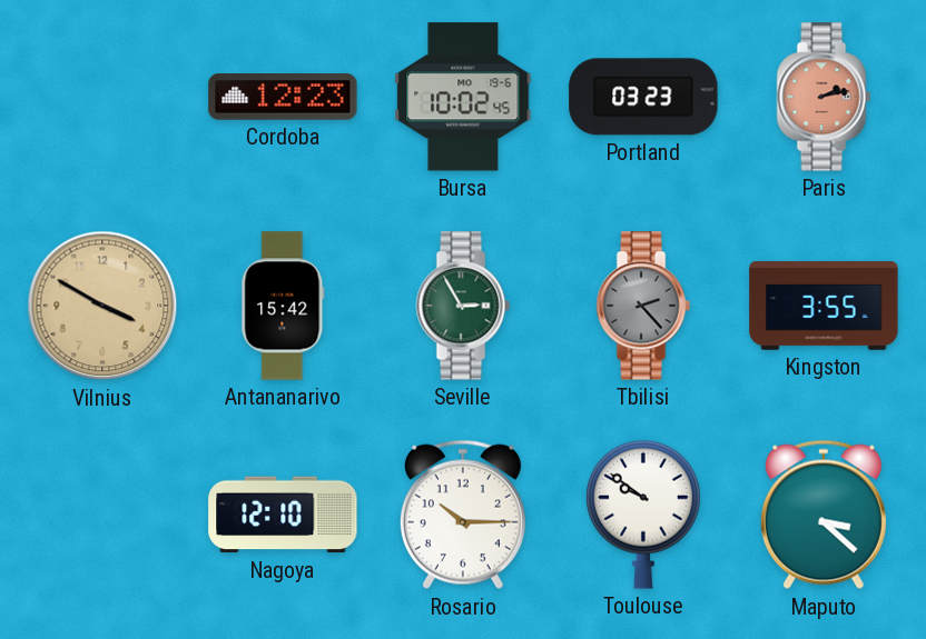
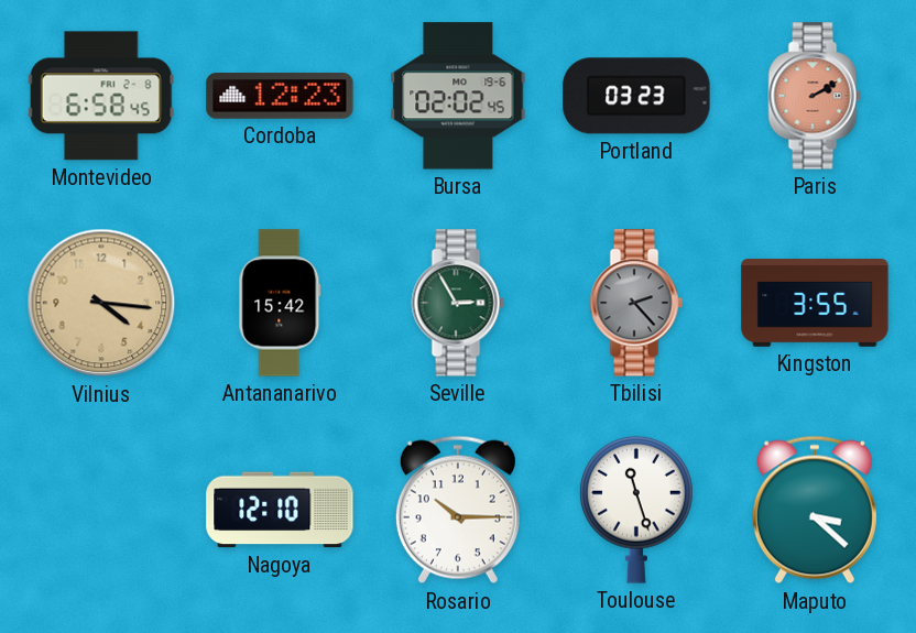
Montevideo: none -> 6:58
Bursa: 10:02 -> 02:02
Paris: 2:13 -> 2:10
Vilnius: 3:50 -> 4:16
Toulouse: 9:51 -> 11:27
